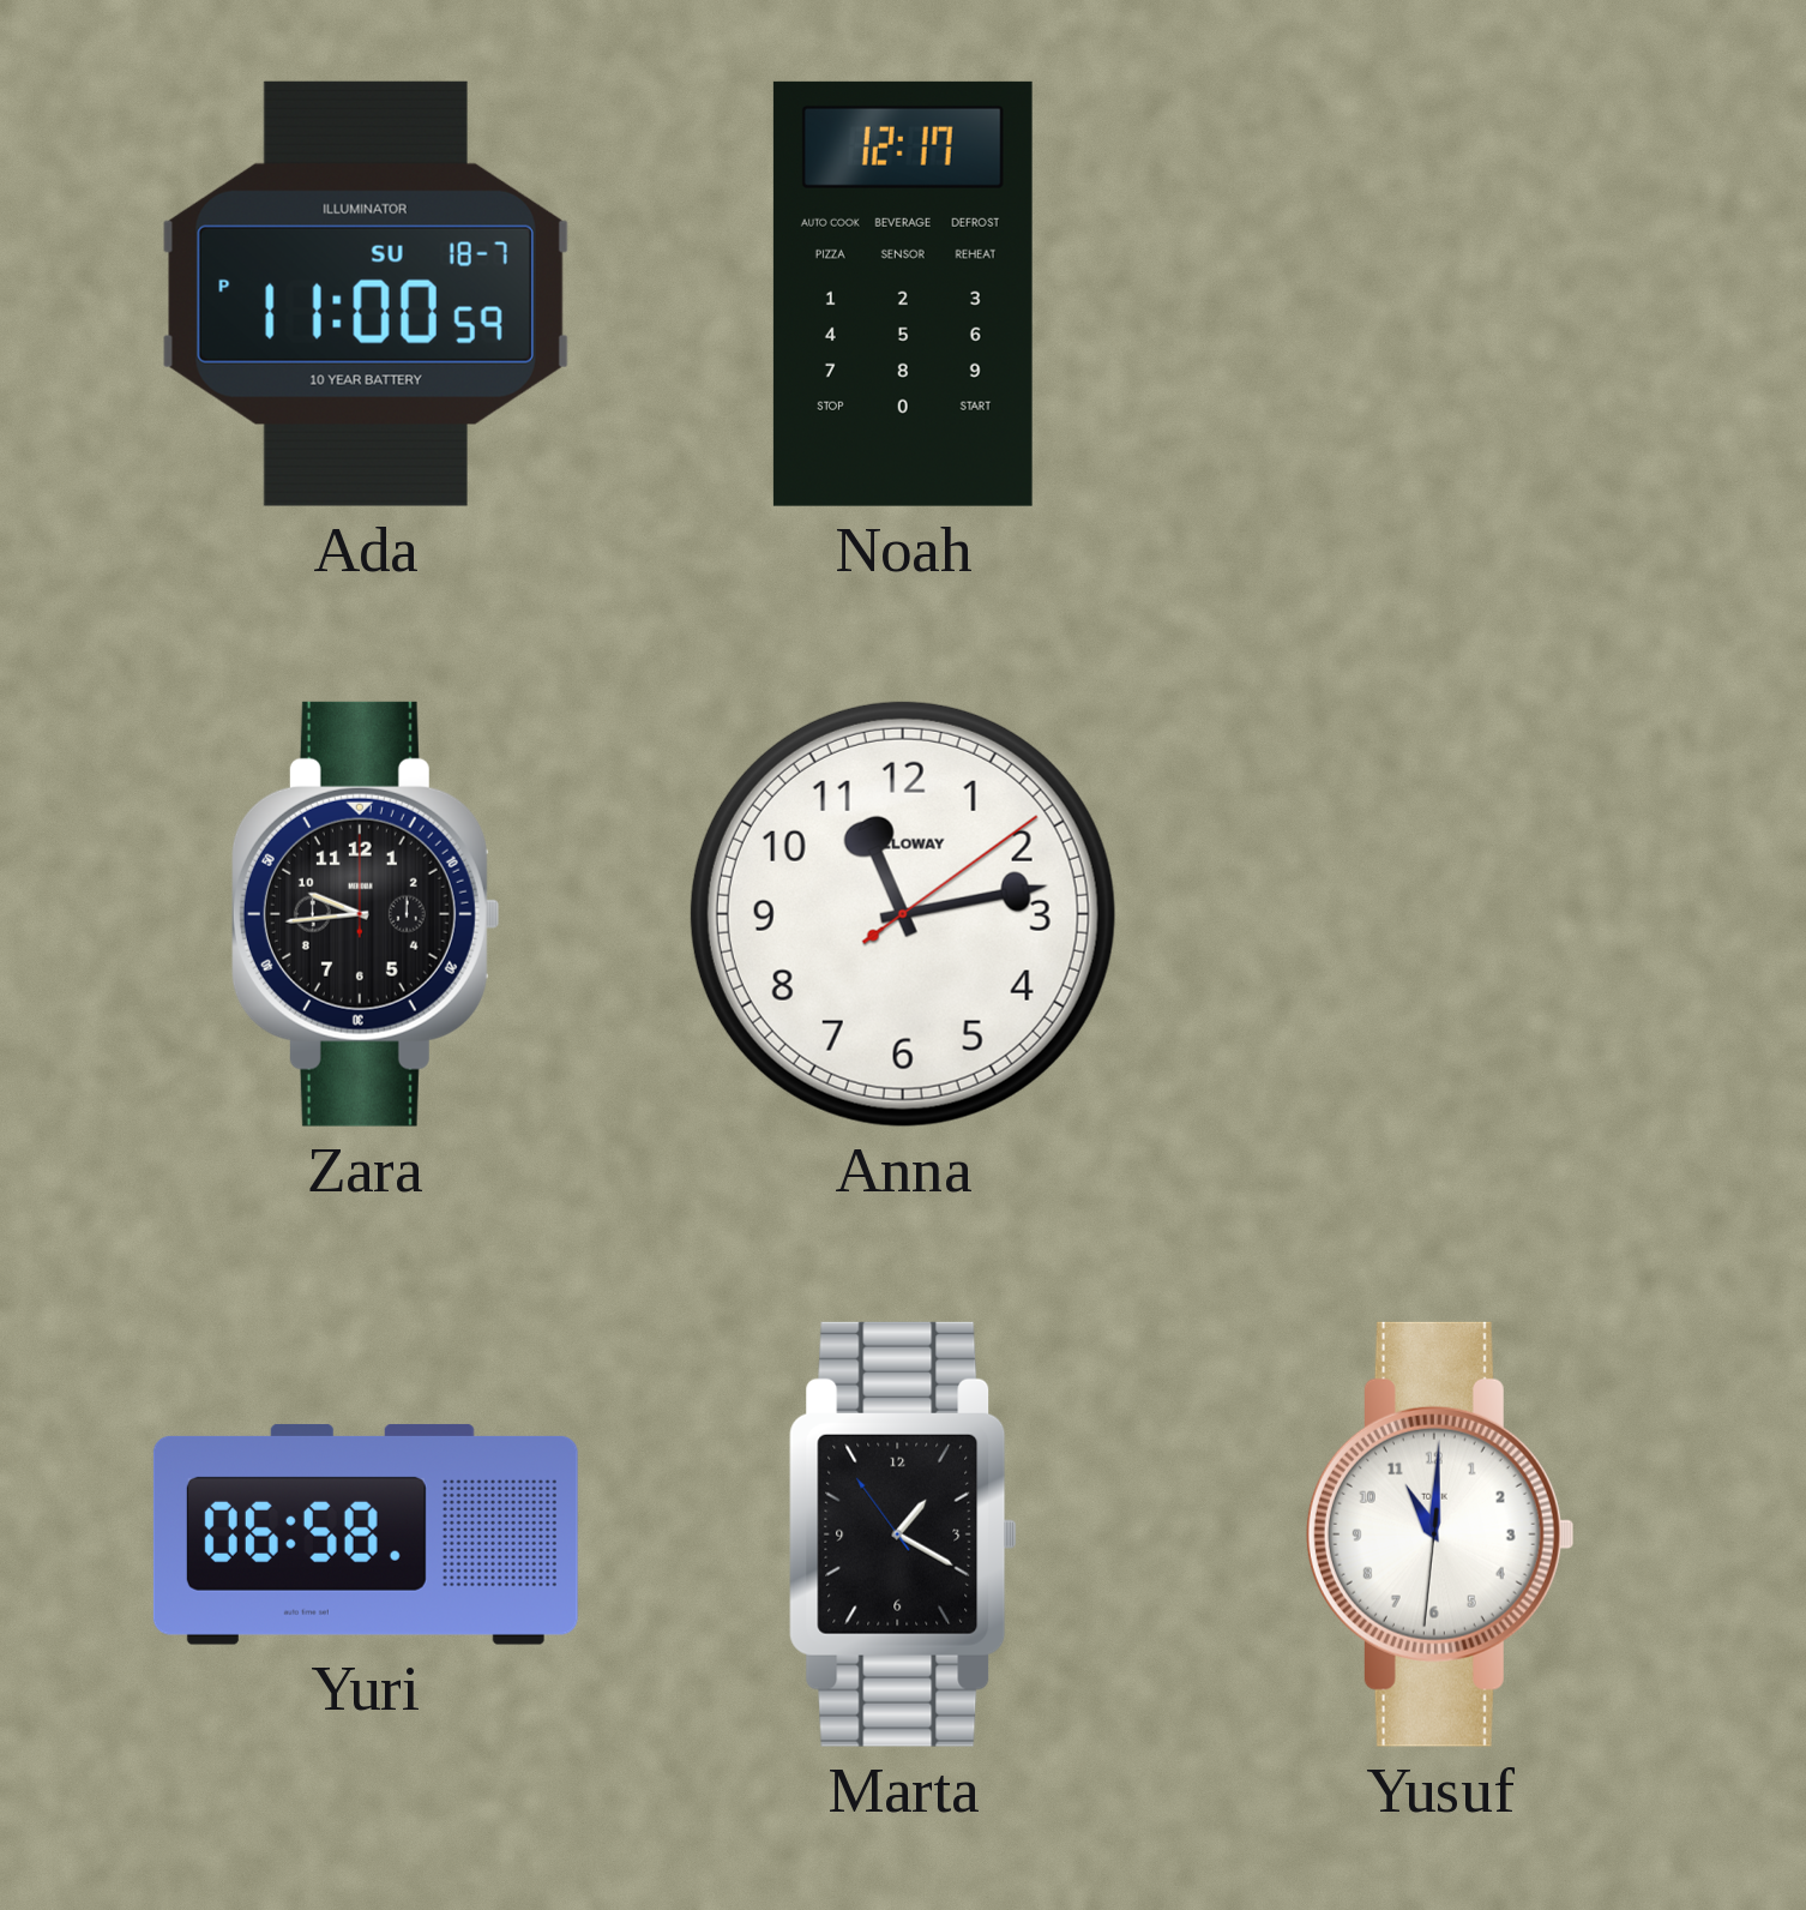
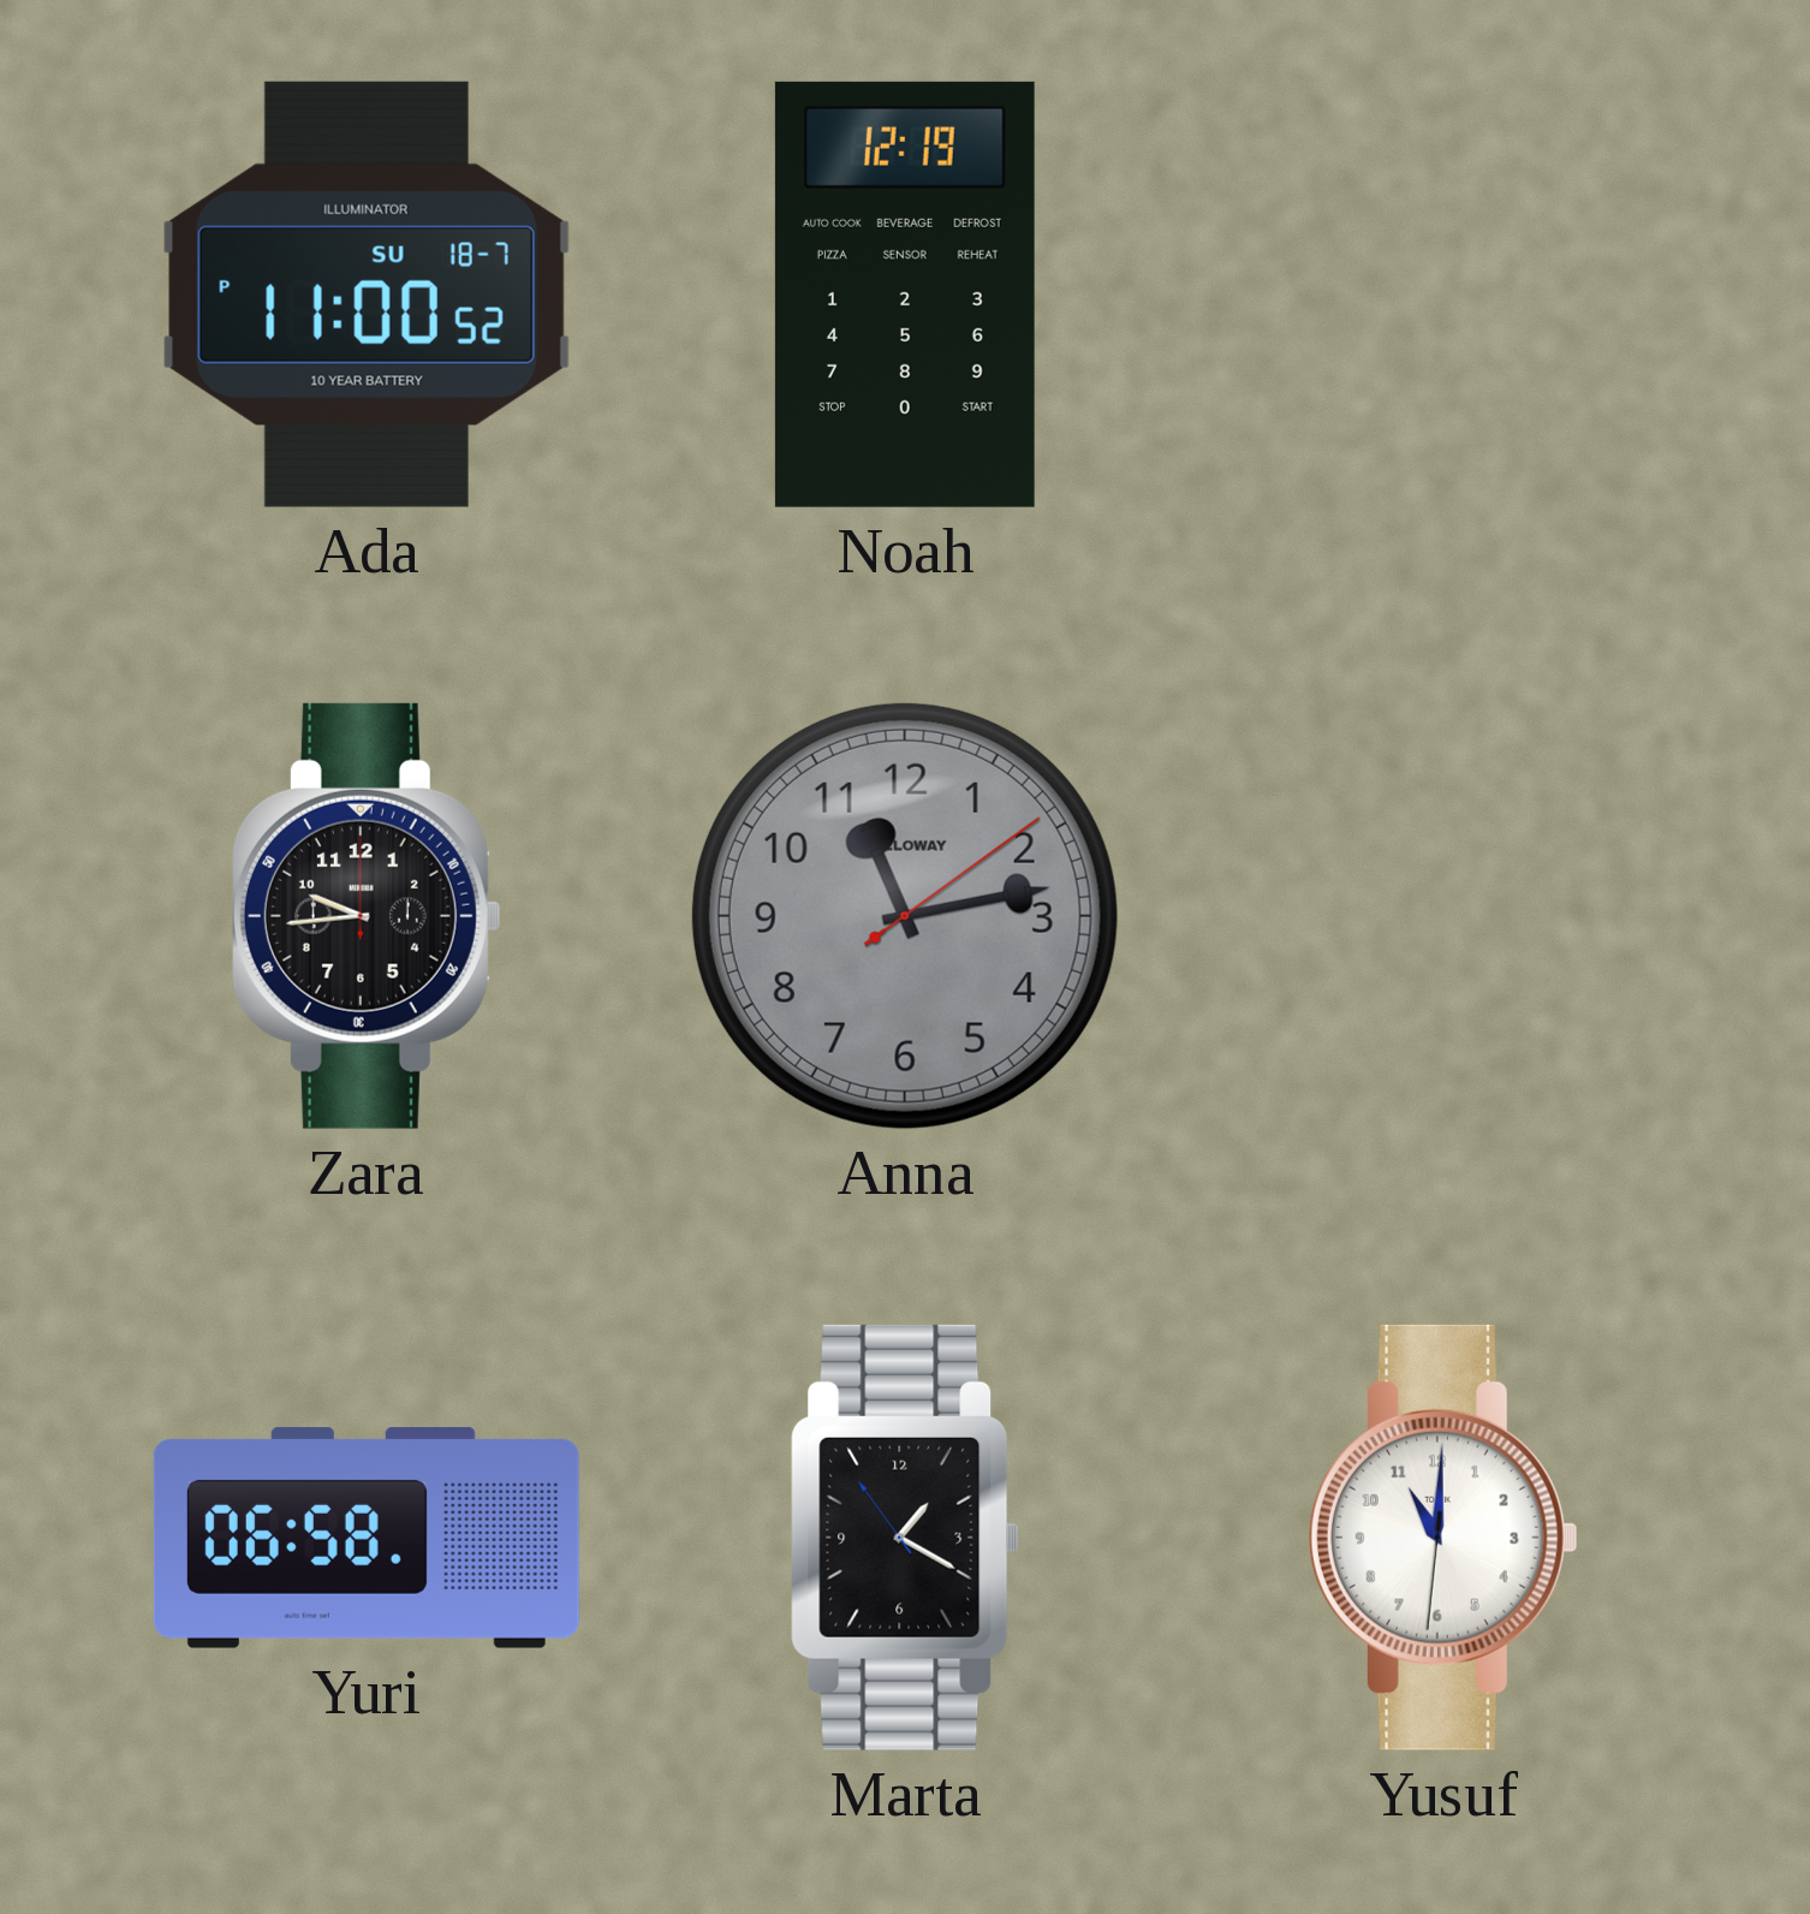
Ada: 11:00:59 PM -> 11:00:52 PM
Noah: 12:17 -> 12:19
Anna dial: white -> grey
